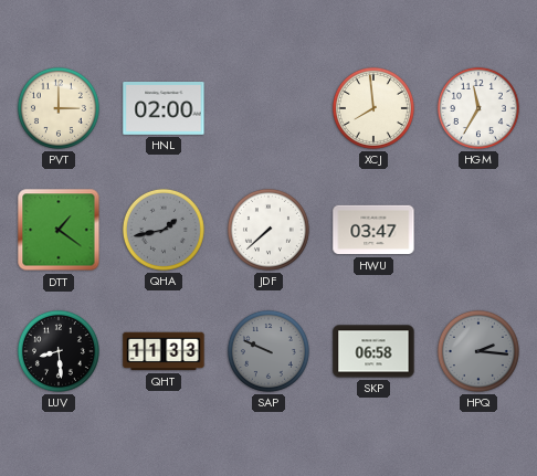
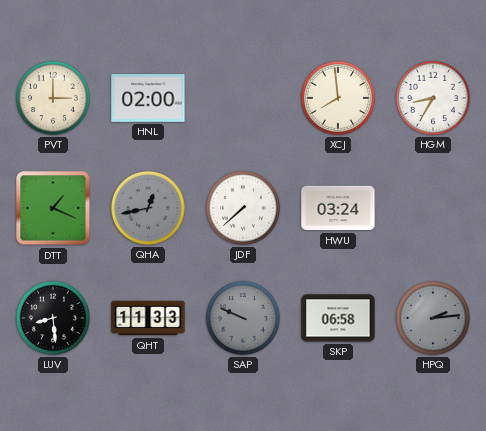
HGM: 11:35 -> 8:35
DTT: 1:21 -> 1:19
QHA: 1:43 -> 12:43
HWU: 03:47 -> 03:24
HPQ: 2:16 -> 2:14
